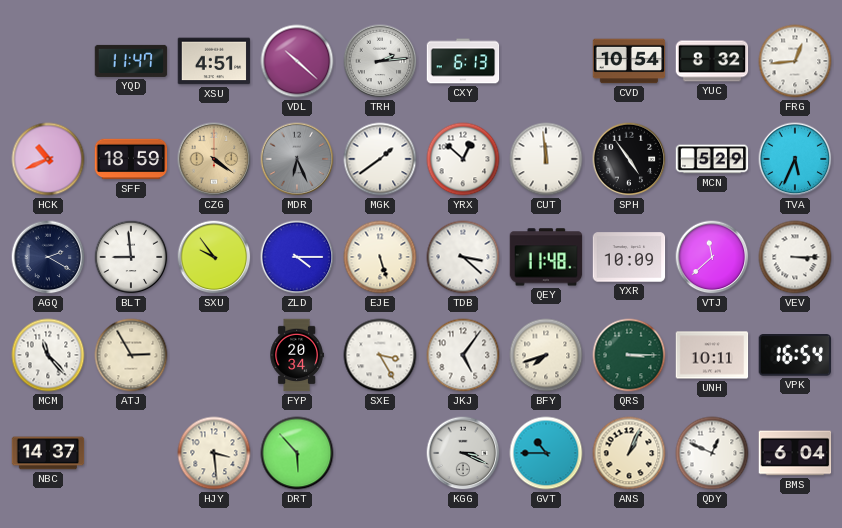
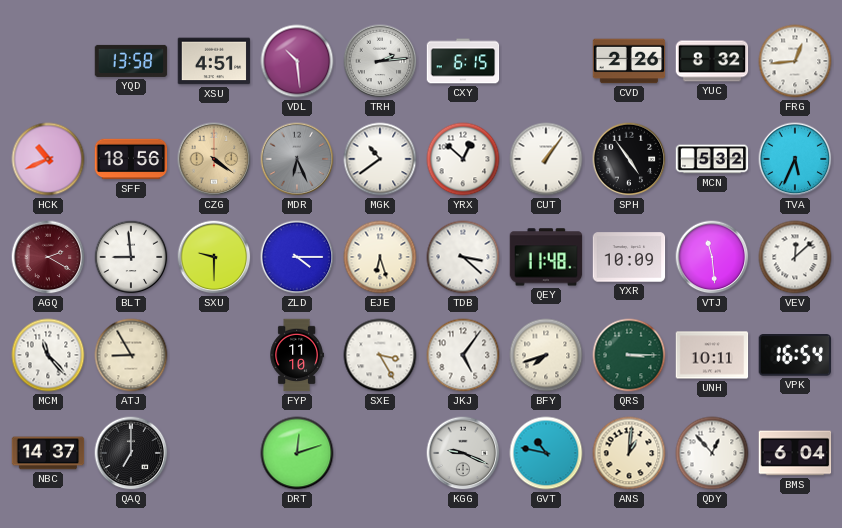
YQD: 11:47 -> 13:58
VDL: 10:22 -> 10:29
CXY: 6:13 -> 6:15
CVD: 10:54 -> 2:26
SFF: 18:59 -> 18:56
MGK: 1:39 -> 10:39
CUT: 11:59 -> 1:06
MCN: 5:29 -> 5:32
AGQ dial: navy -> burgundy
SXU: 9:54 -> 9:30
EJE: 5:27 -> 6:27
VTJ: 11:38 -> 11:29
VEV: 3:15 -> 12:08
ATJ: 2:55 -> 8:55
FYP: 20:34 -> 11:10
QAQ: none -> 7:00
HJY: 3:29 -> none
DRT: 5:53 -> 12:12
KGG: 3:19 -> 9:19
GVT: 10:45 -> 10:47
ANS: 1:04 -> 1:01
QDY: 12:49 -> 12:53
